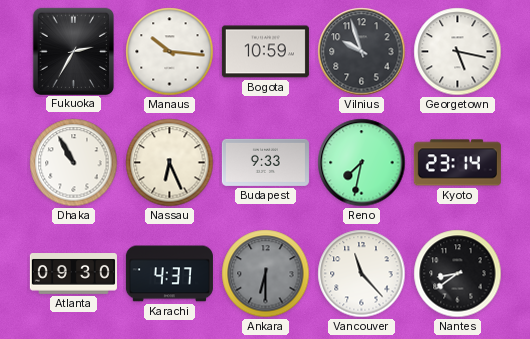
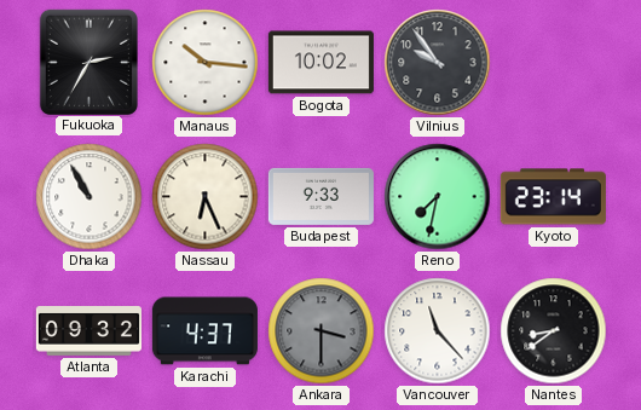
Bogota: 10:59 -> 10:02
Vilnius: 9:57 -> 9:54
Georgetown: 5:17 -> none
Atlanta: 09:30 -> 09:32
Ankara: 6:30 -> 3:30
